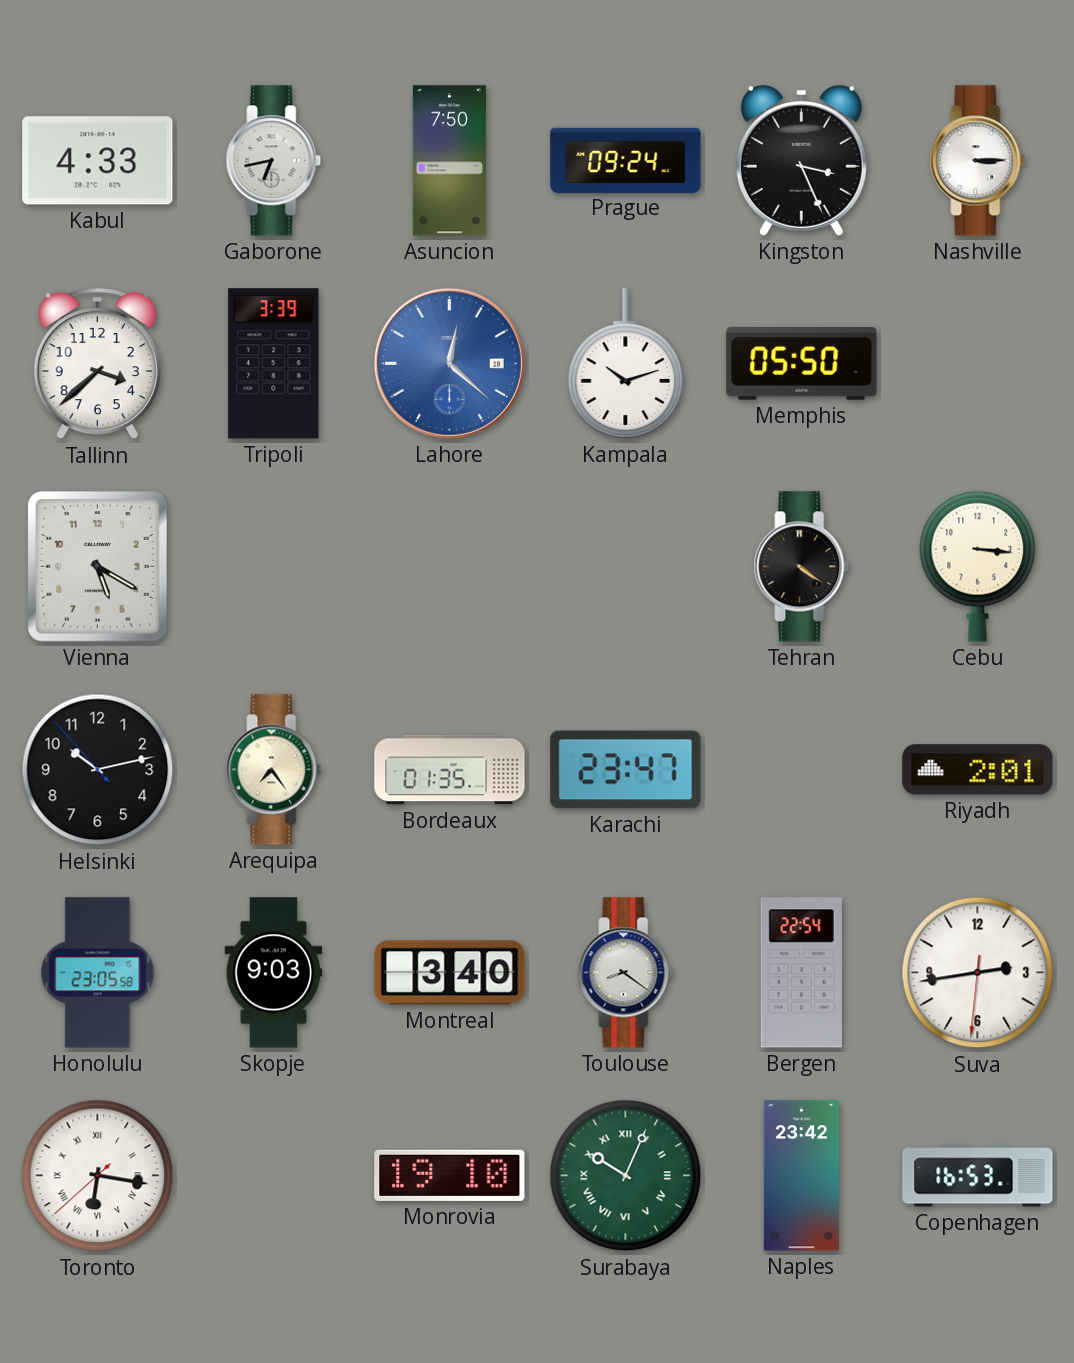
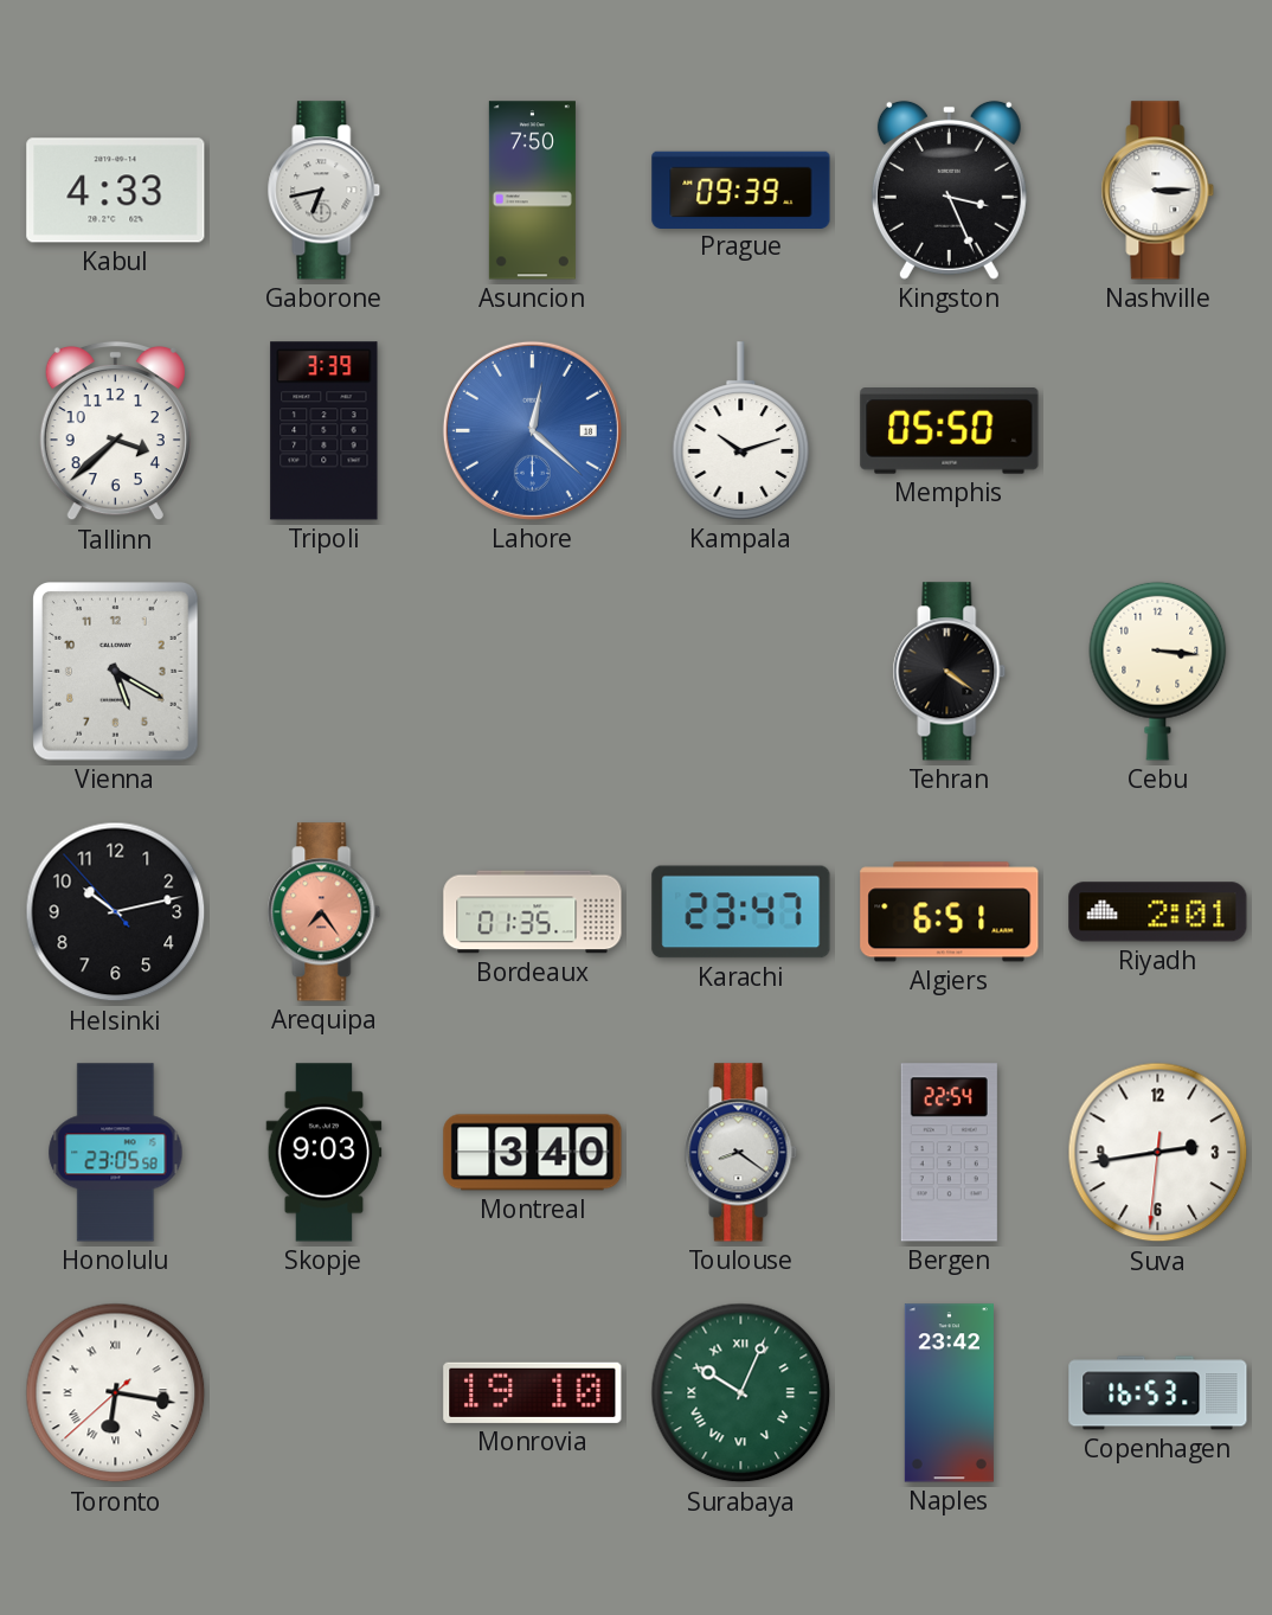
Prague: 09:24 -> 09:39
Arequipa dial: cream -> salmon
Algiers: none -> 6:51
